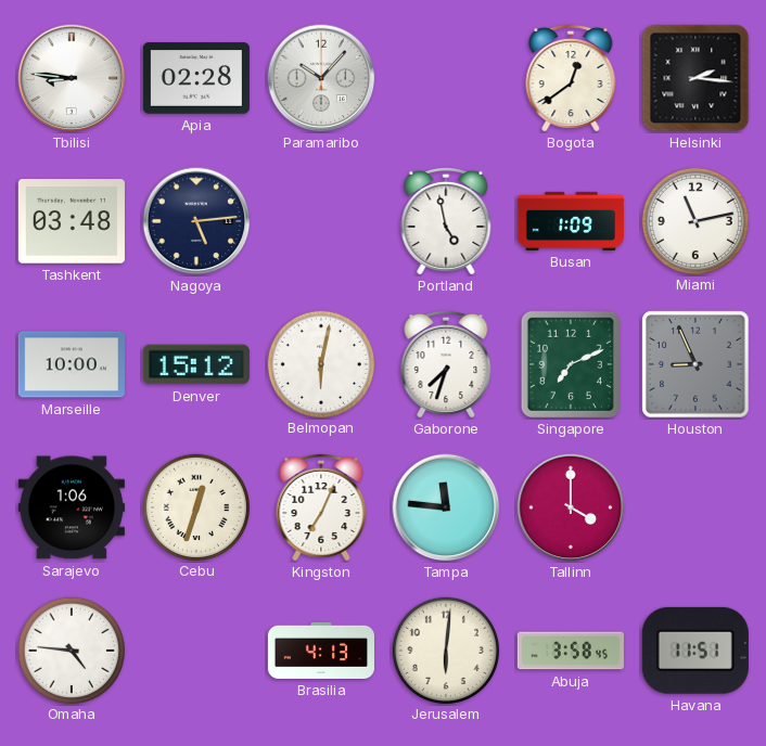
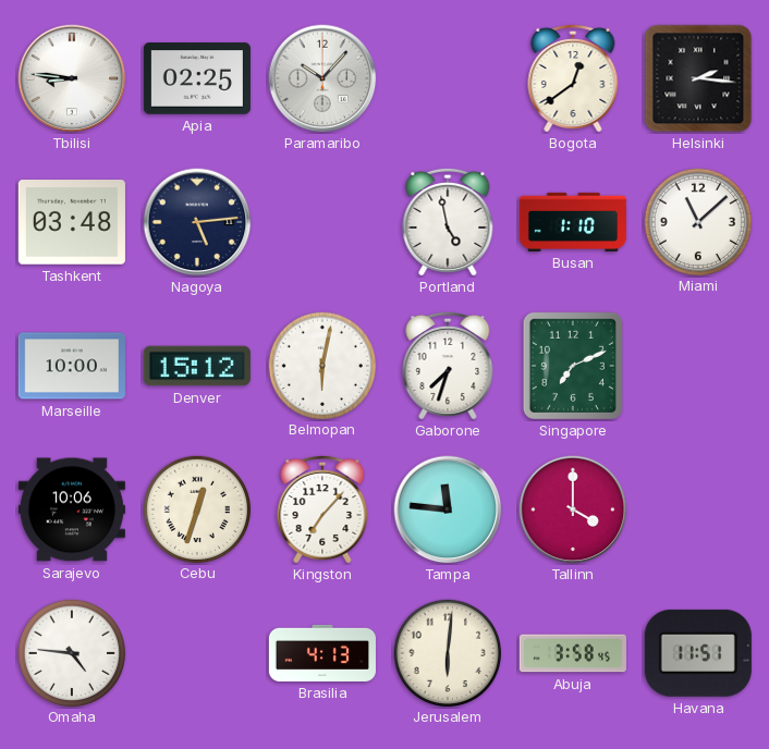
Apia: 02:28 -> 02:25
Busan: 1:09 -> 1:10
Miami: 11:13 -> 11:08
Houston: 8:56 -> none
Sarajevo: 1:06 -> 10:06
Kingston: 7:04 -> 7:07
